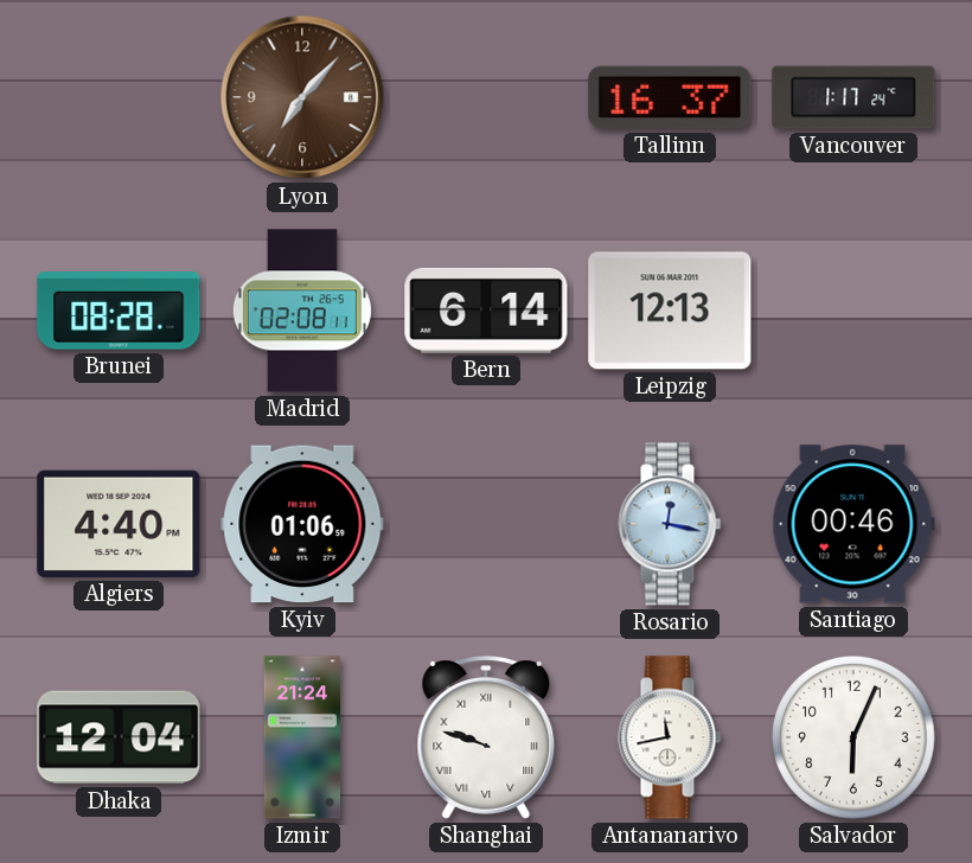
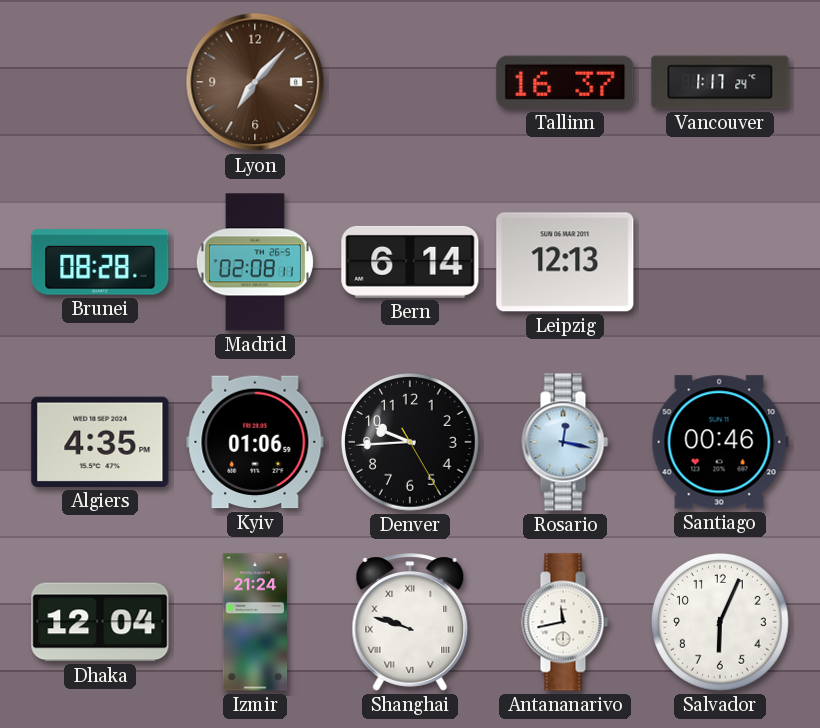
Algiers: 4:40 -> 4:35
Denver: none -> 9:44
